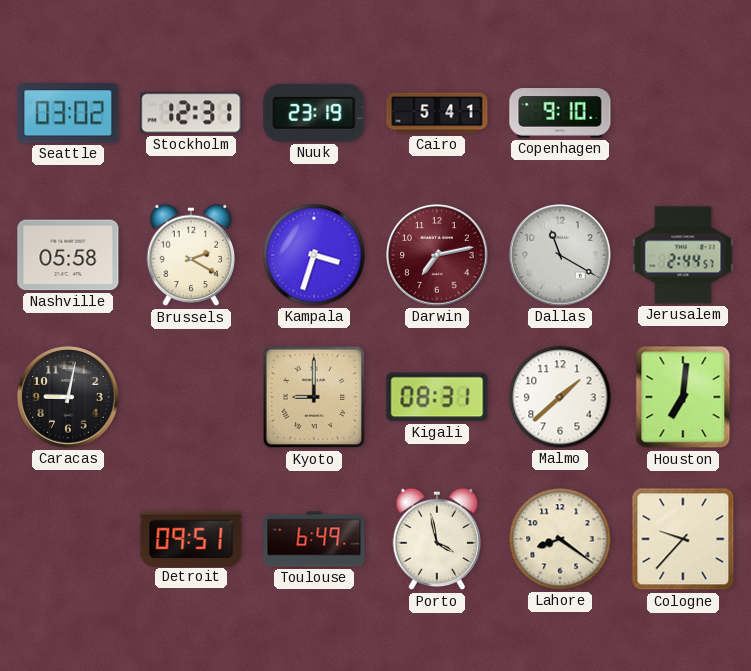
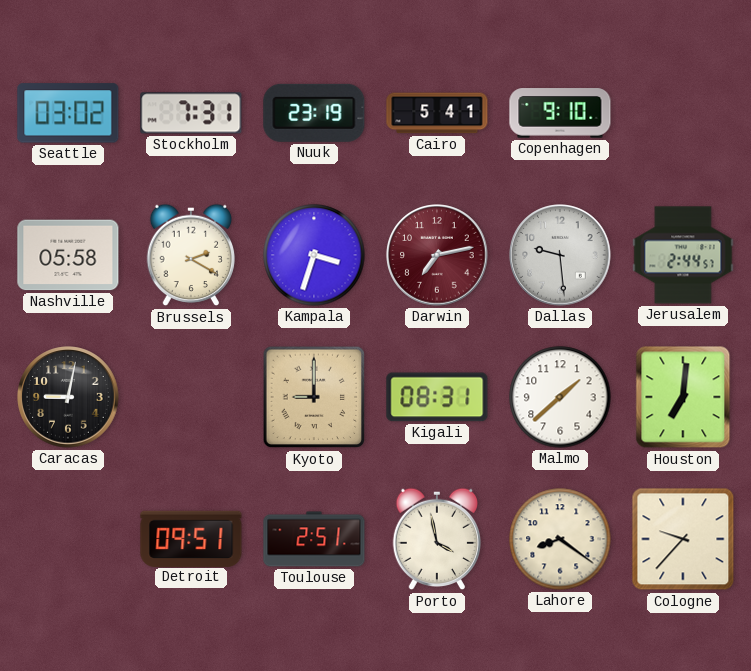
Stockholm: 12:31 -> 7:31
Dallas: 11:20 -> 9:29
Toulouse: 6:49 -> 2:51
